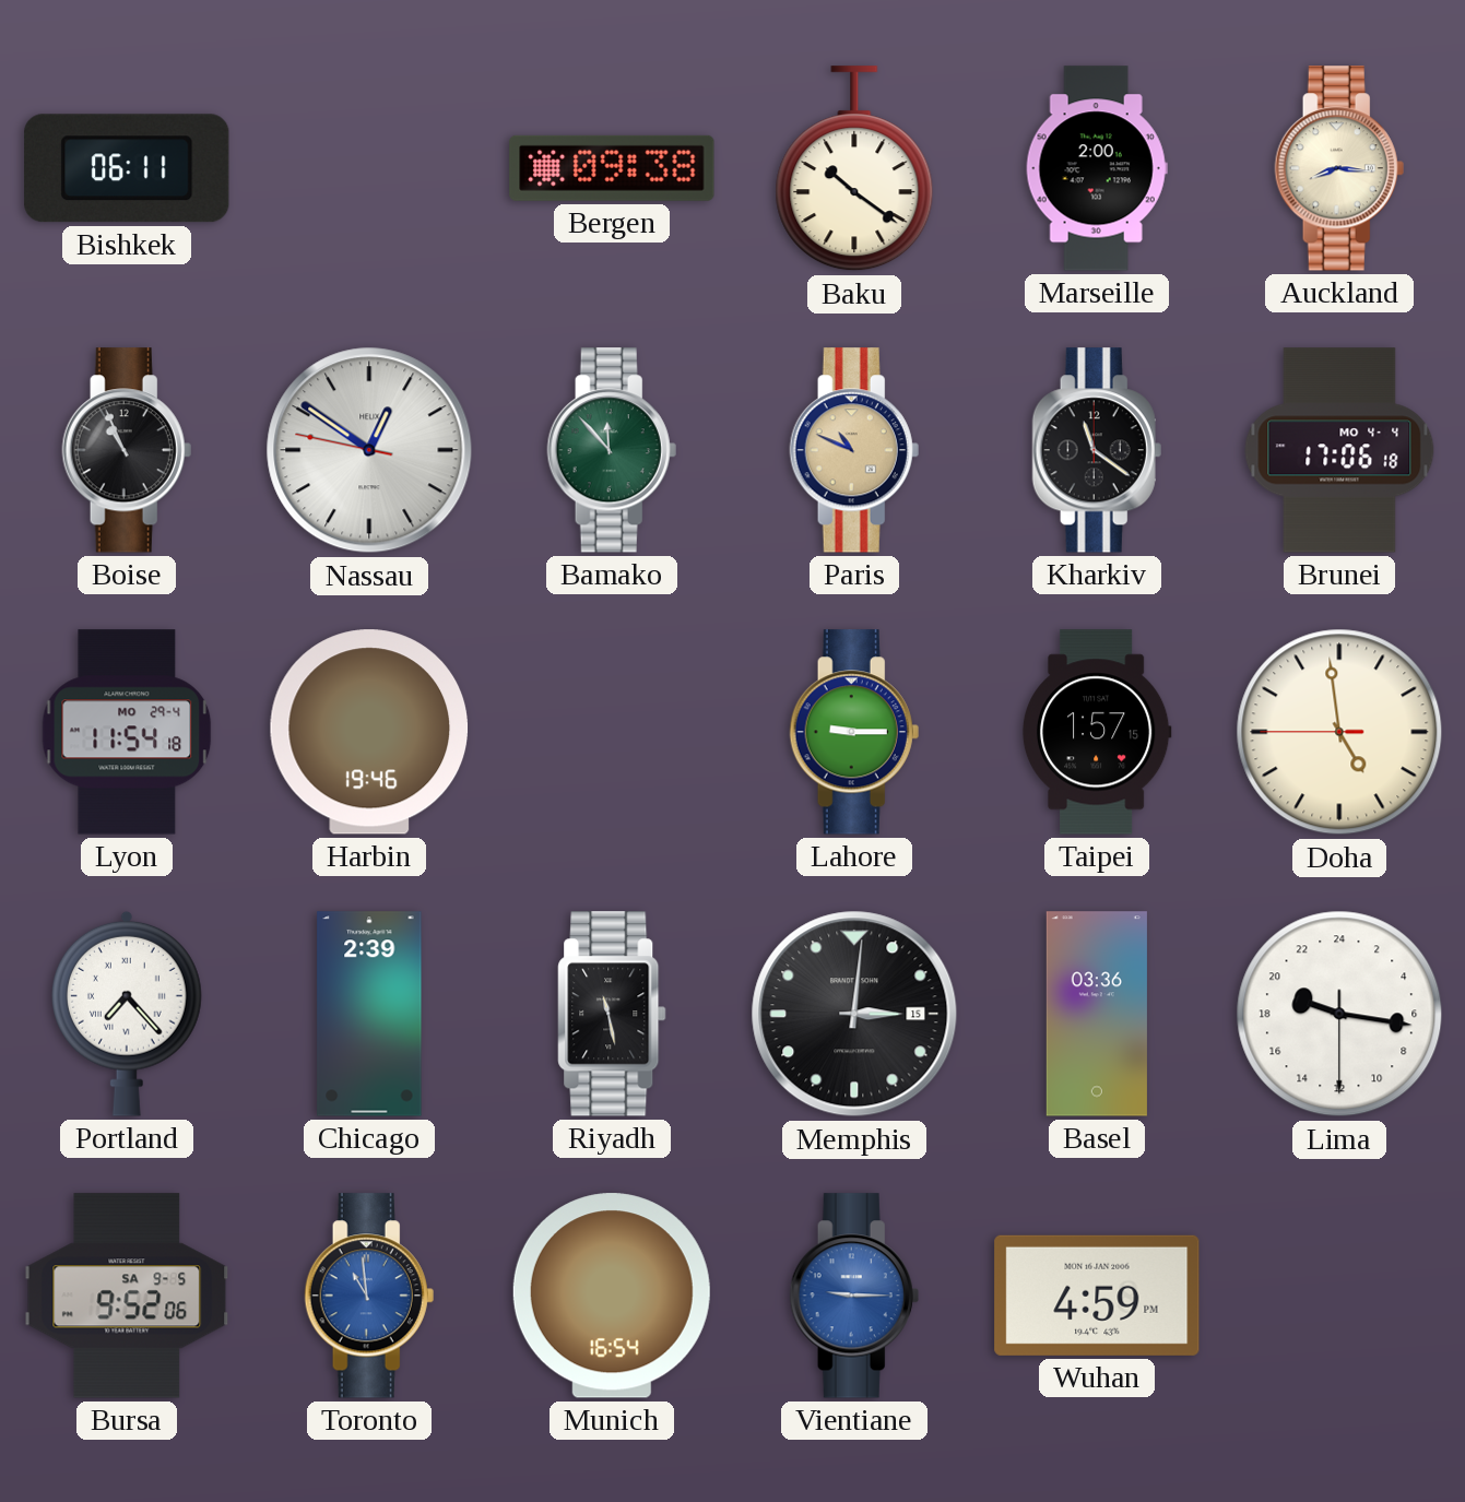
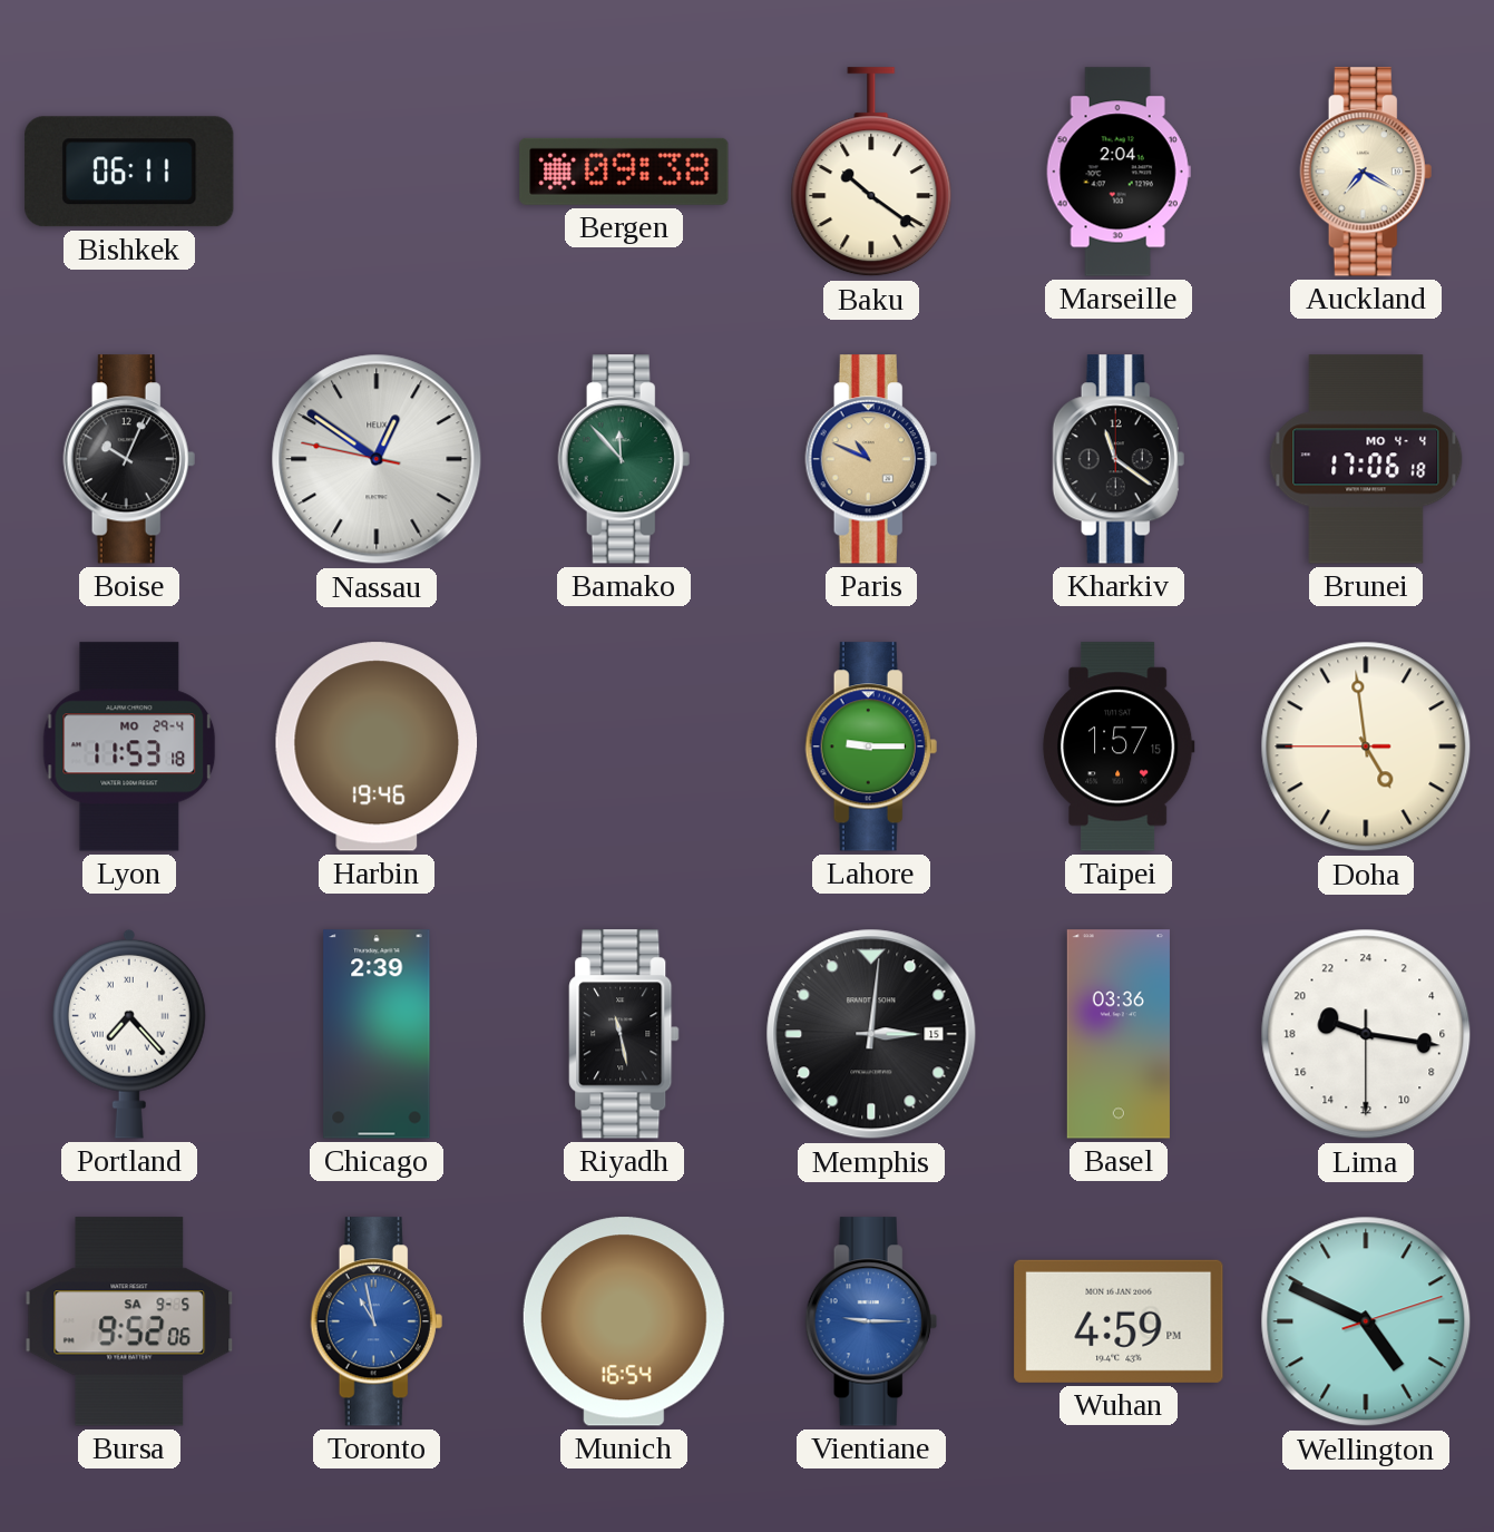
Marseille: 2:00 -> 2:04
Auckland: 8:16 -> 7:20
Boise: 10:56 -> 10:04
Lyon: 11:54 -> 11:53
Toronto: 10:59 -> 10:58
Wellington: none -> 4:49
